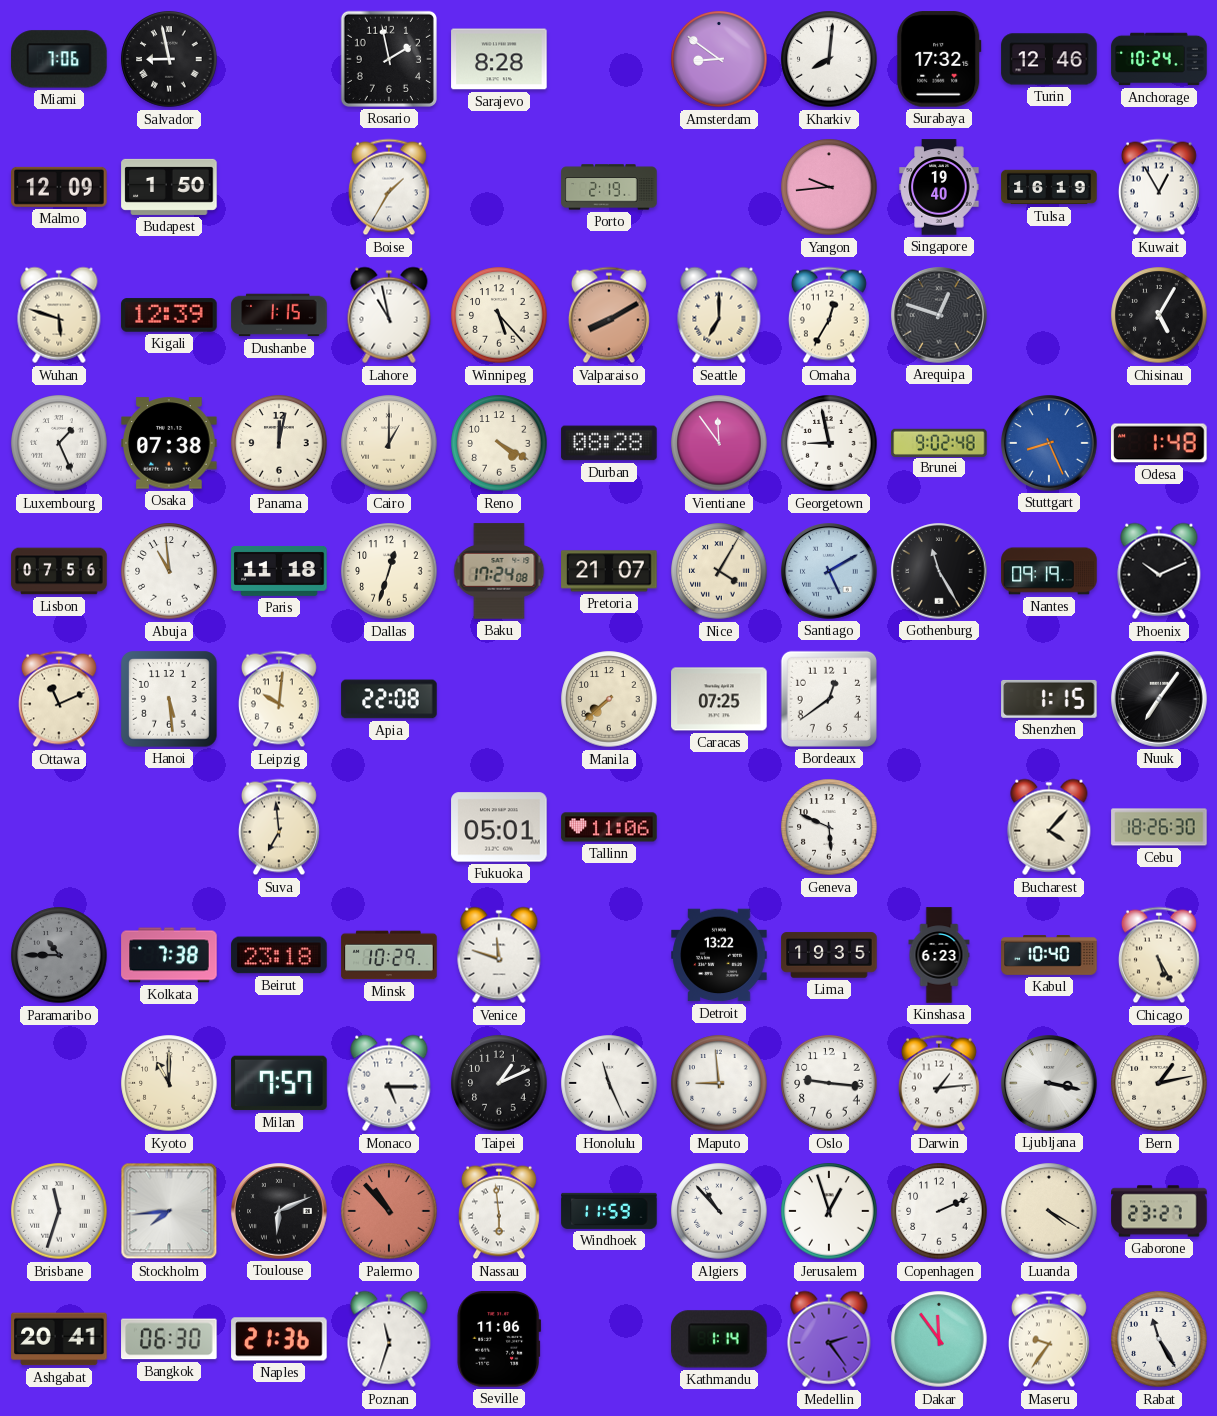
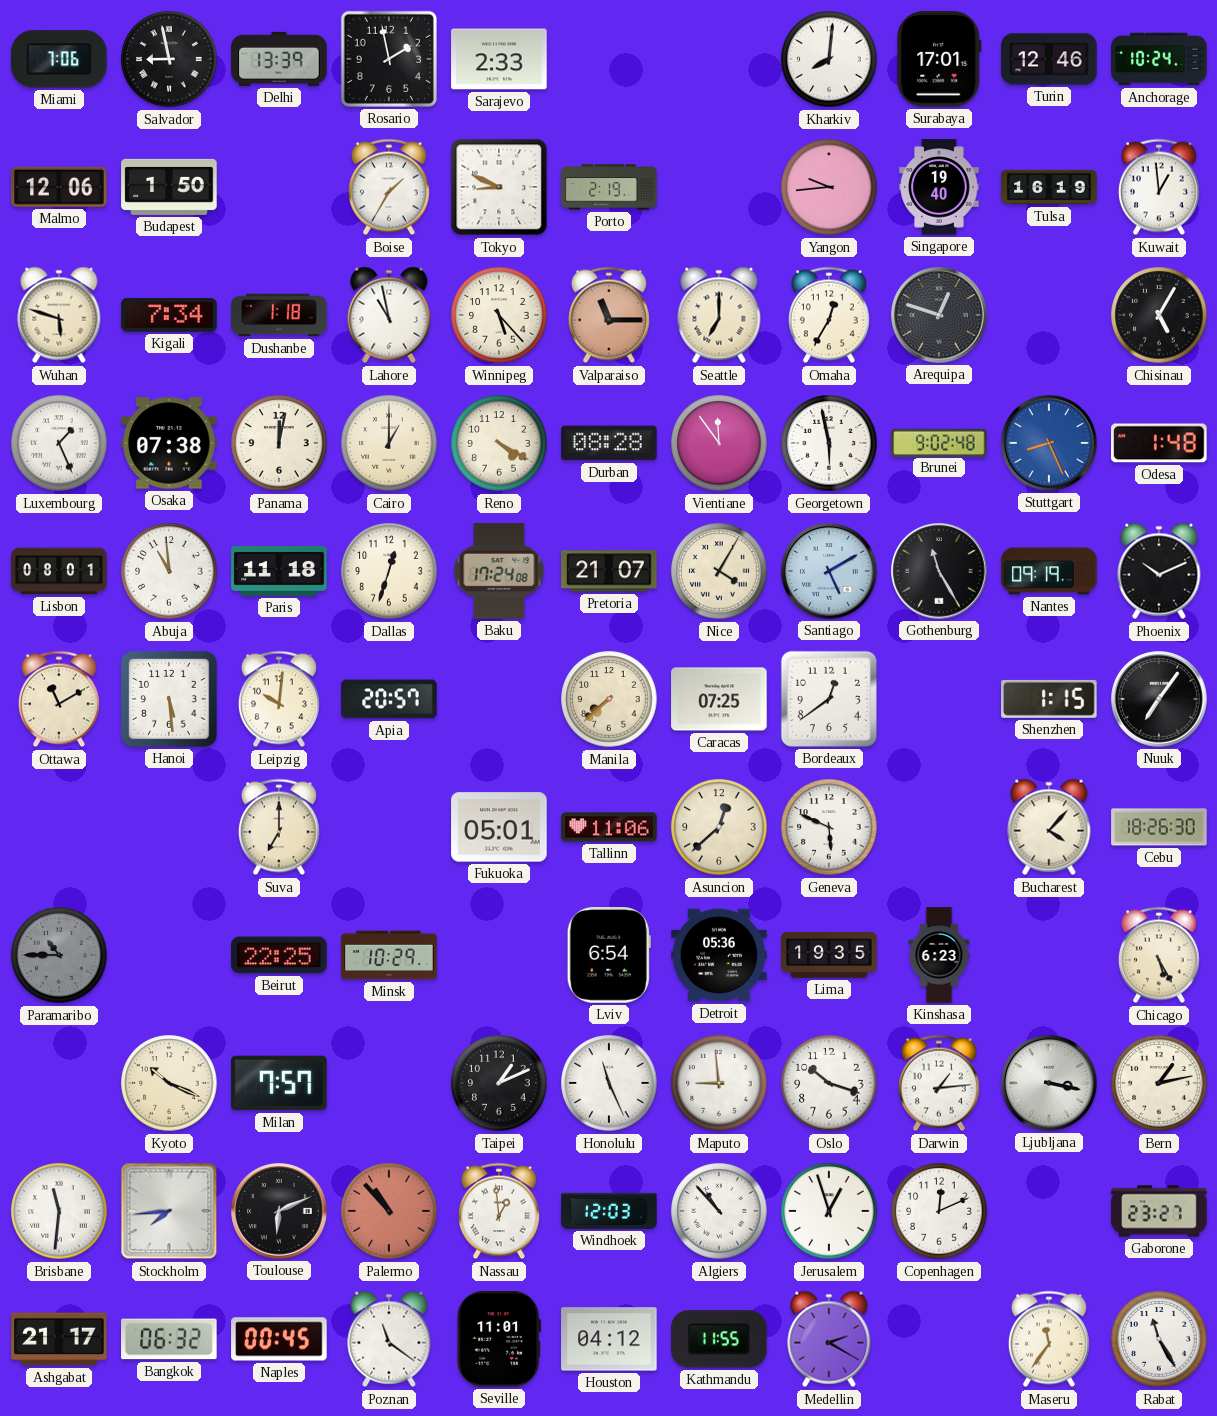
Delhi: none -> 13:39
Sarajevo: 8:28 -> 2:33
Amsterdam: 8:51 -> none
Surabaya: 17:32 -> 17:01
Malmo: 12:09 -> 12:06
Tokyo: none -> 8:49
Kuwait: 12:55 -> 12:59
Kigali: 12:39 -> 7:34
Dushanbe: 1:15 -> 1:18
Valparaiso: 8:10 -> 11:15
Georgetown: 8:58 -> 5:58
Lisbon: 07:56 -> 08:01
Ottawa: 11:11 -> 11:10
Apia: 22:08 -> 20:57
Suva: 6:59 -> 7:00
Asuncion: none -> 12:38
Kolkata: 7:38 -> none
Beirut: 23:18 -> 22:25
Venice: 11:48 -> none
Lviv: none -> 6:54
Detroit: 13:22 -> 05:36
Kabul: 10:40 -> none
Kyoto: 11:00 -> 10:19
Monaco: 5:15 -> none
Oslo: 9:16 -> 10:18
Brisbane: 11:33 -> 11:31
Nassau: 5:59 -> 12:59
Windhoek: 11:59 -> 12:03
Copenhagen: 2:11 -> 12:11
Luanda: 4:20 -> none
Ashgabat: 20:41 -> 21:17
Bangkok: 06:30 -> 06:32
Naples: 21:36 -> 00:45
Poznan: 11:33 -> 11:21
Seville: 11:06 -> 11:01
Houston: none -> 04:12
Kathmandu: 1:14 -> 11:55
Medellin: 2:24 -> 2:20
Dakar: 11:54 -> none
Maseru: 9:36 -> 11:36
